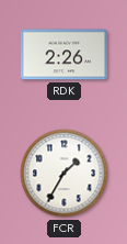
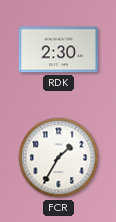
RDK: 2:26 -> 2:30
